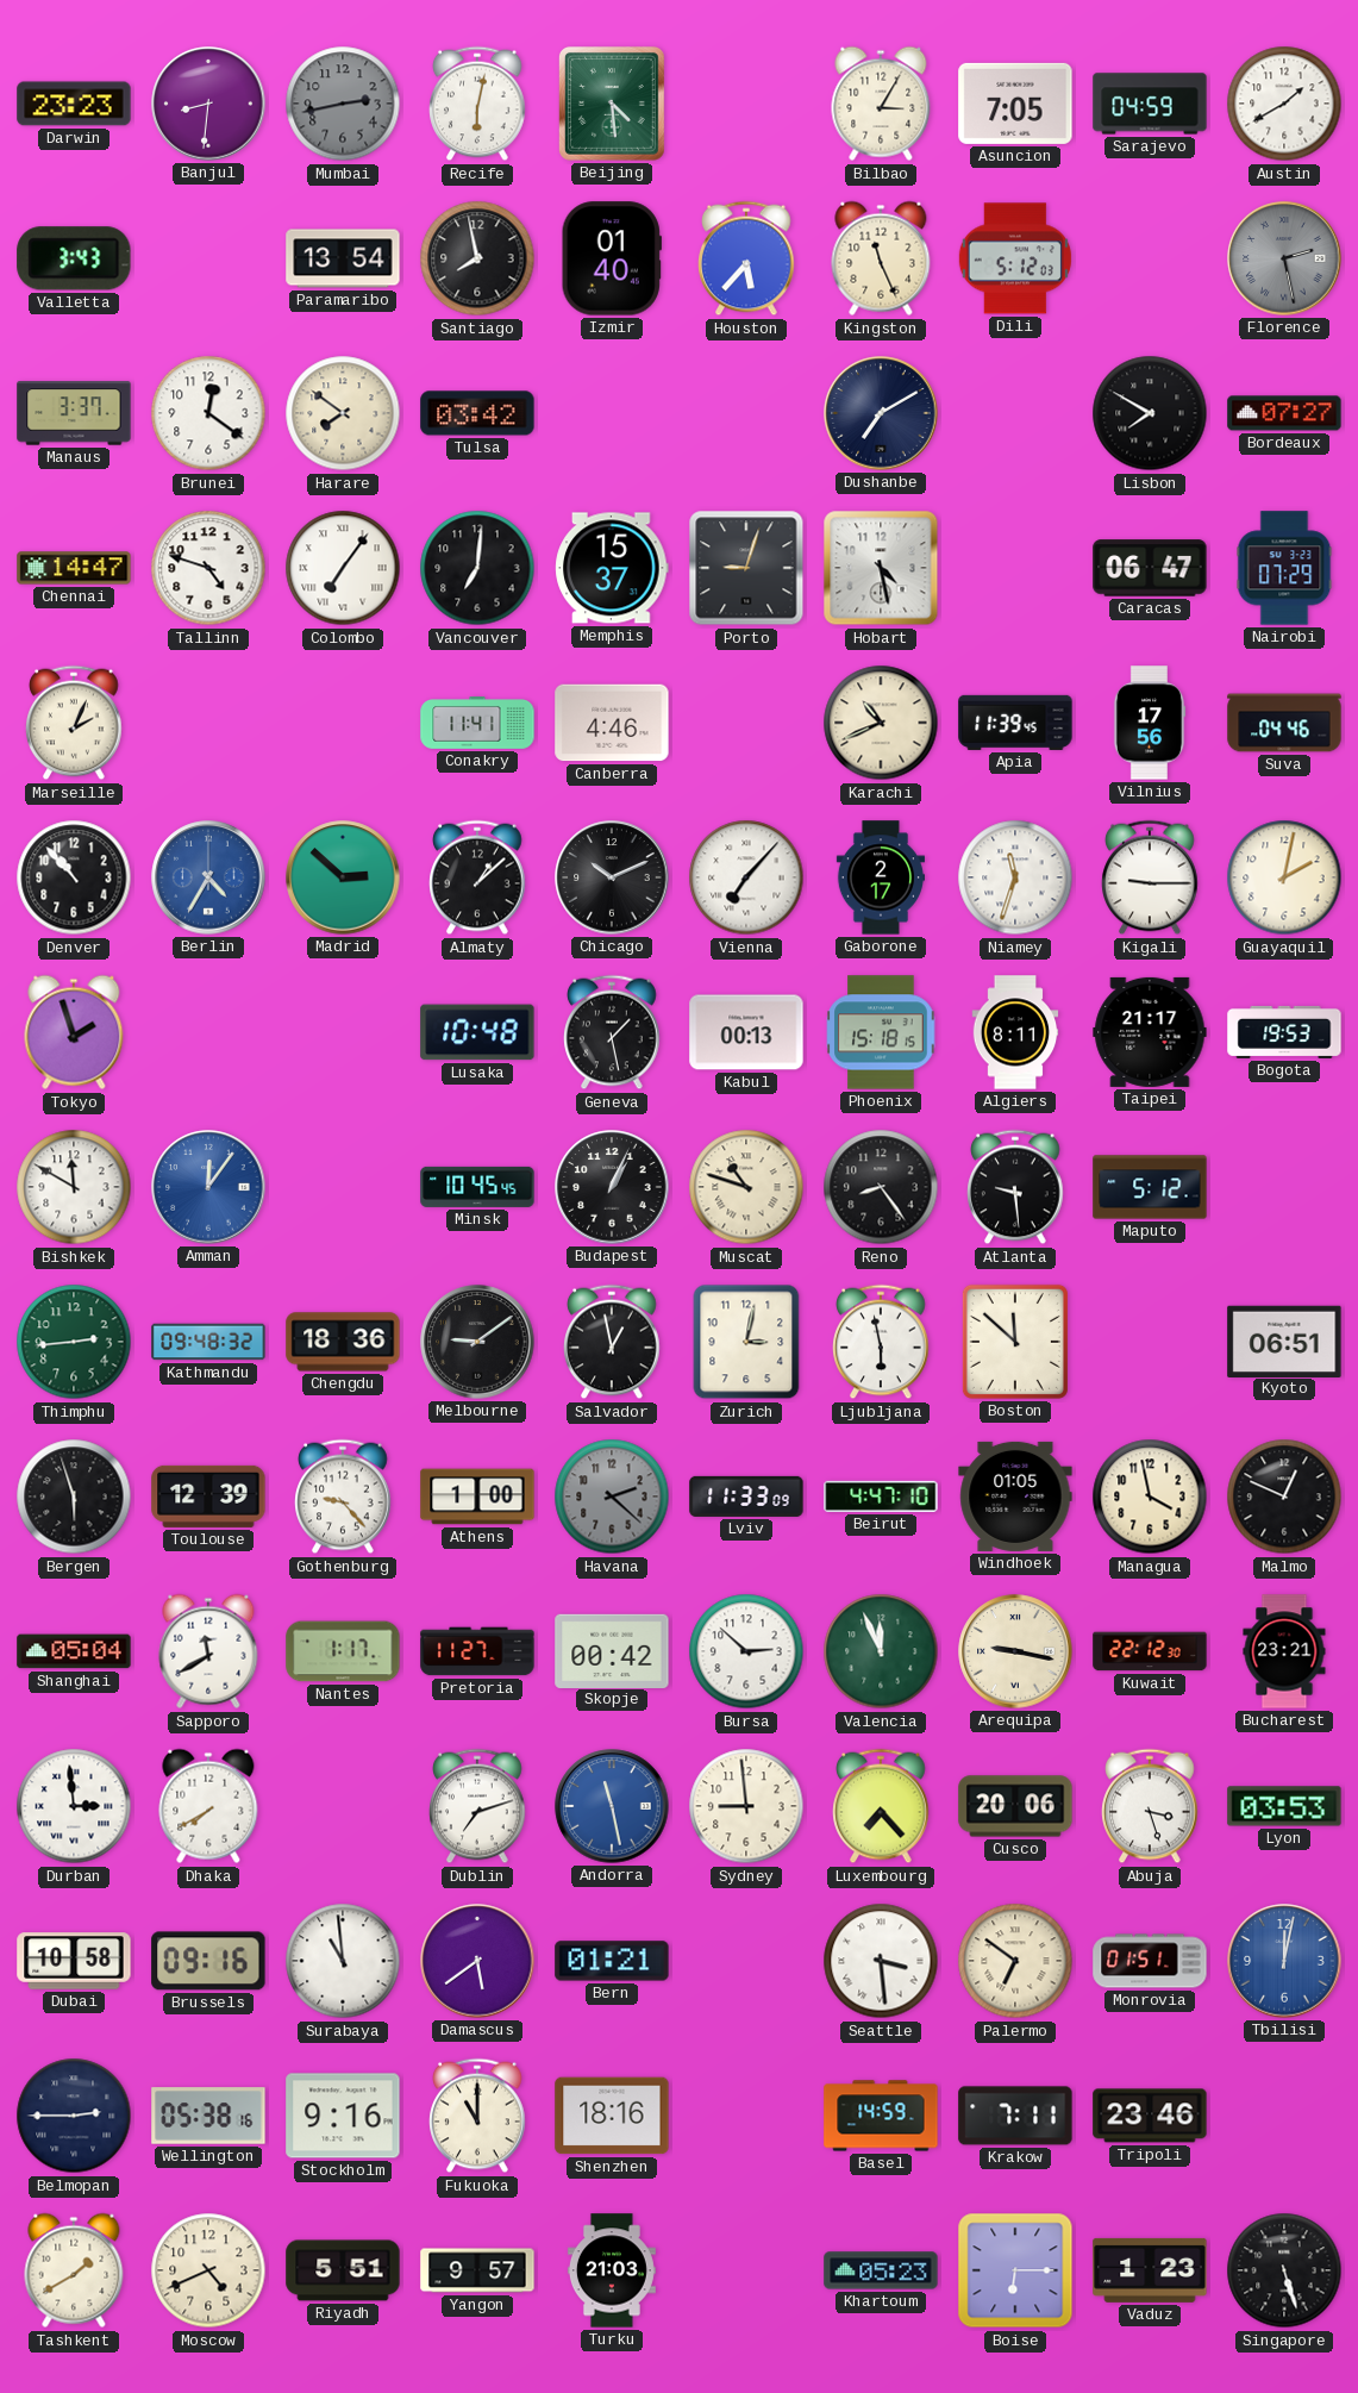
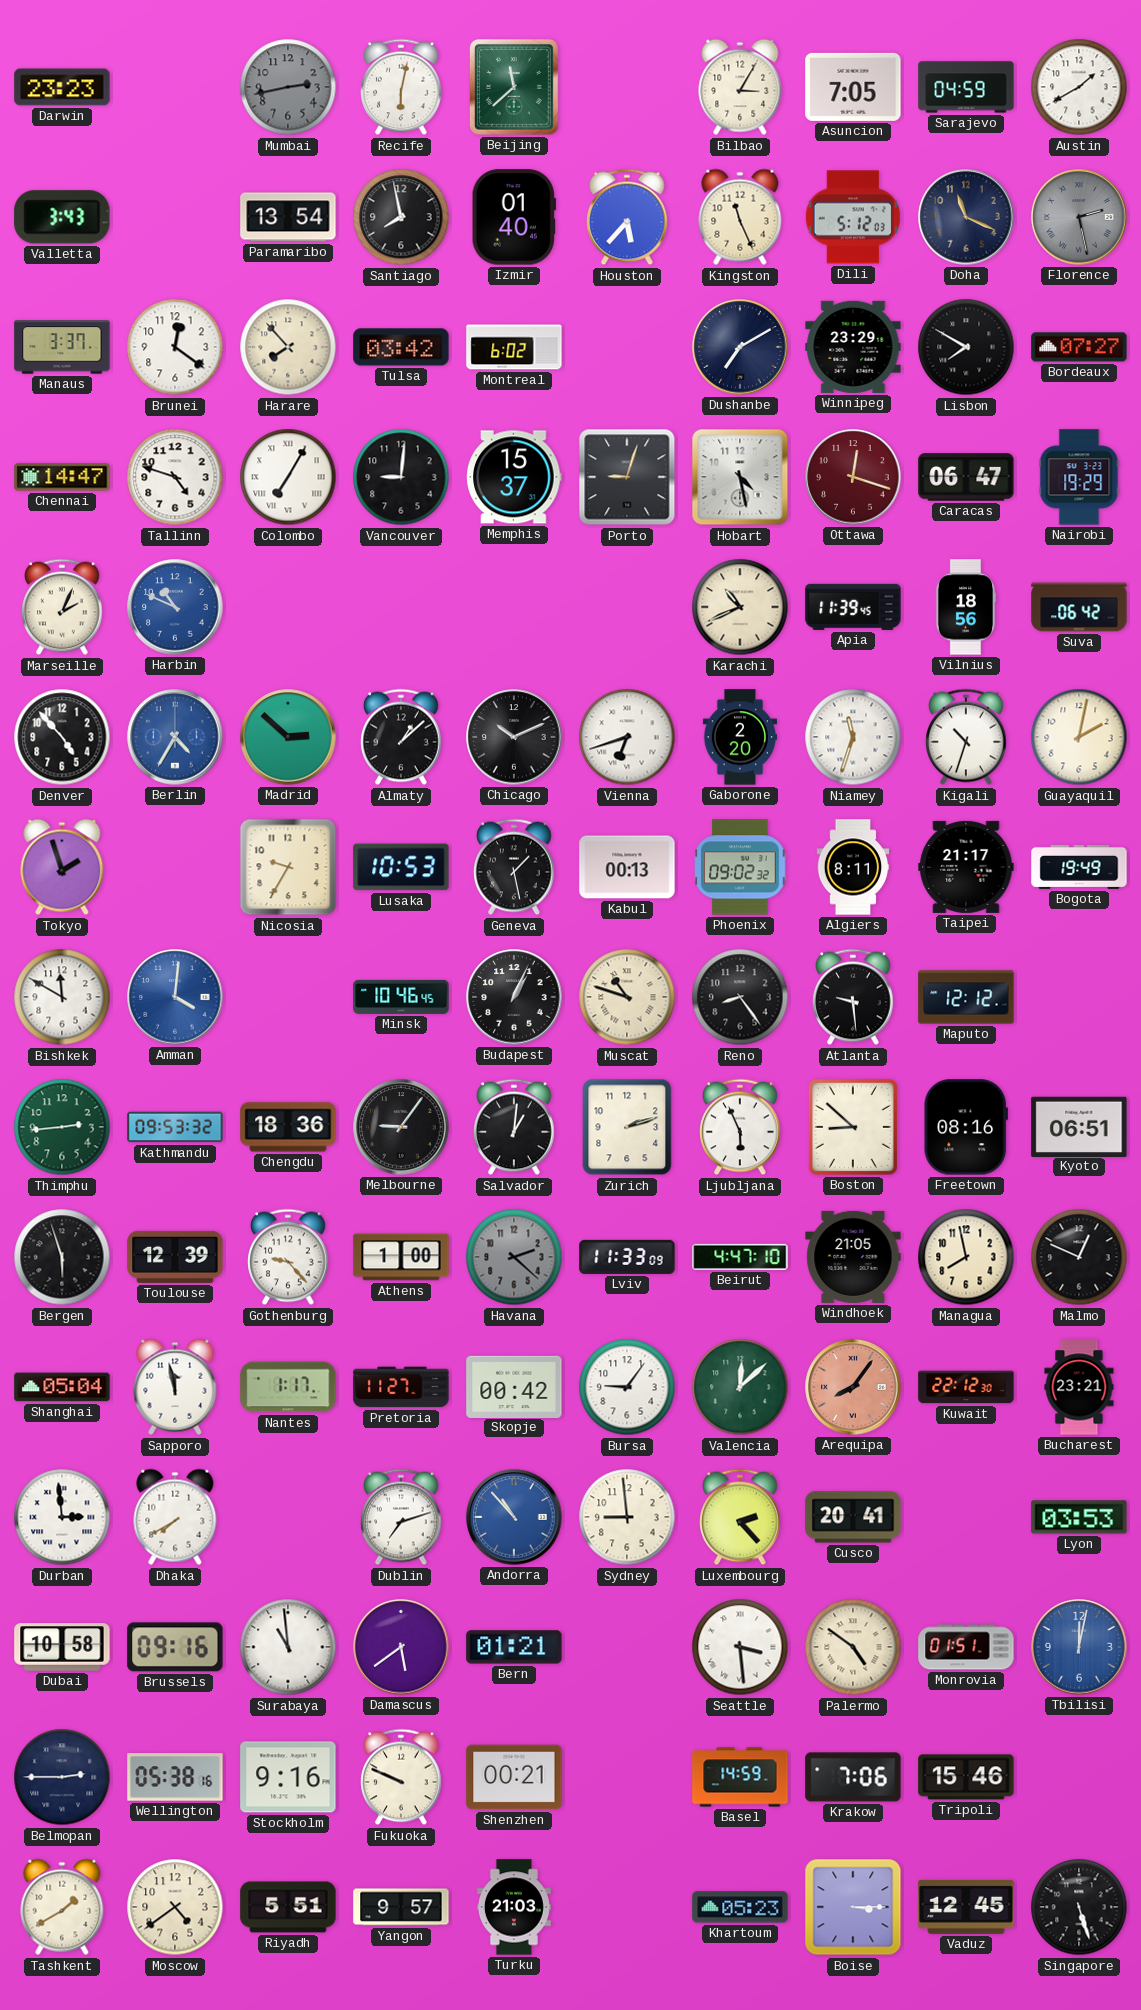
Banjul: 8:31 -> none
Beijing: 4:29 -> 11:38
Doha: none -> 11:19
Harare: 7:51 -> 7:53
Montreal: none -> 6:02
Winnipeg: none -> 23:29
Colombo: 7:06 -> 7:05
Vancouver: 7:01 -> 9:01
Ottawa: none -> 12:18
Nairobi: 07:29 -> 19:29
Harbin: none -> 10:49
Conakry: 11:41 -> none
Canberra: 4:46 -> none
Vilnius: 17:56 -> 18:56
Suva: 04:46 -> 06:42
Denver: 10:53 -> 4:53
Vienna: 7:07 -> 6:42
Gaborone: 2:17 -> 2:20
Kigali: 9:15 -> 10:33
Nicosia: none -> 9:35
Lusaka: 10:48 -> 10:53
Phoenix: 15:18 -> 09:02
Bogota: 19:53 -> 19:49
Amman: 12:06 -> 4:01
Minsk: 10:45 -> 10:46
Maputo: 5:12 -> 12:12
Kathmandu: 09:48 -> 09:53
Melbourne: 9:09 -> 9:06
Salvador: 12:58 -> 1:01
Zurich: 3:02 -> 2:12
Ljubljana: 5:58 -> 5:56
Boston: 11:52 -> 8:52
Freetown: none -> 08:16
Windhoek: 01:05 -> 21:05
Managua: 3:58 -> 7:58
Sapporo: 11:40 -> 11:58
Bursa: 2:52 -> 9:06
Valencia: 11:56 -> 12:08
Arequipa: 9:17 -> 8:06
Arequipa dial: cream -> salmon
Andorra: 11:28 -> 10:53
Luxembourg: 7:23 -> 2:23
Cusco: 20:06 -> 20:41
Abuja: 3:27 -> none
Palermo: 6:51 -> 4:51
Fukuoka: 11:00 -> 9:49
Shenzhen: 18:16 -> 00:21
Krakow: 7:11 -> 7:06
Tripoli: 23:46 -> 15:46
Moscow: 4:41 -> 4:39
Boise: 6:15 -> 3:15
Vaduz: 1:23 -> 12:45
